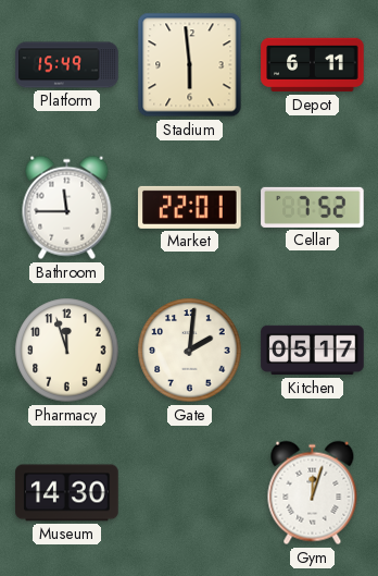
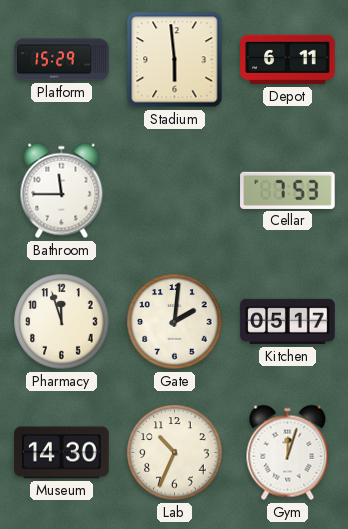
Platform: 15:49 -> 15:29
Market: 22:01 -> none
Cellar: 7:52 -> 7:53
Lab: none -> 10:34
